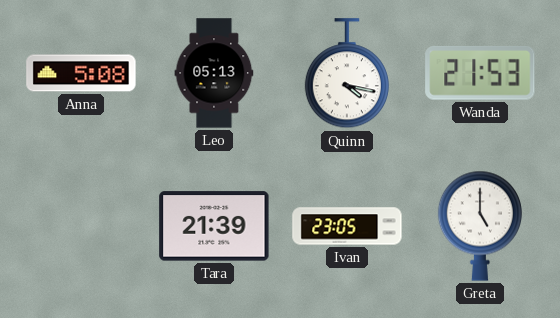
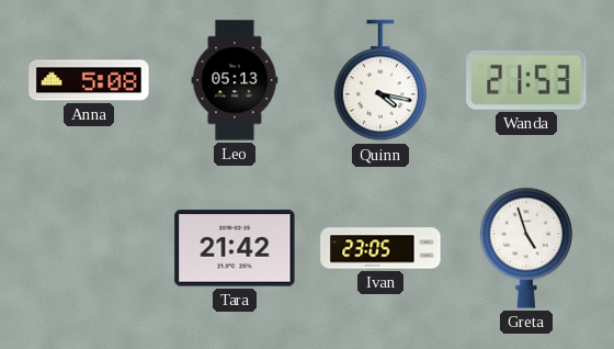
Tara: 21:39 -> 21:42
Greta: 5:00 -> 4:57
